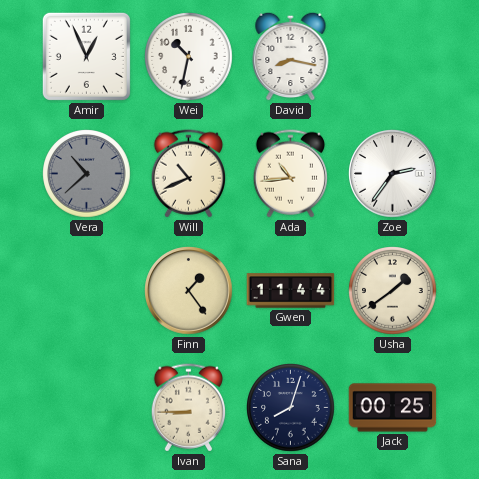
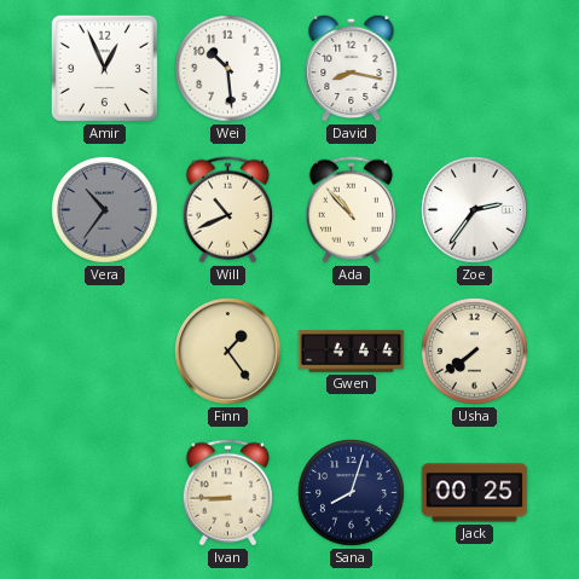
Wei: 10:32 -> 10:29
Vera: 10:38 -> 10:36
Ada: 10:44 -> 10:53
Gwen: 11:44 -> 4:44
Usha: 1:39 -> 7:39
